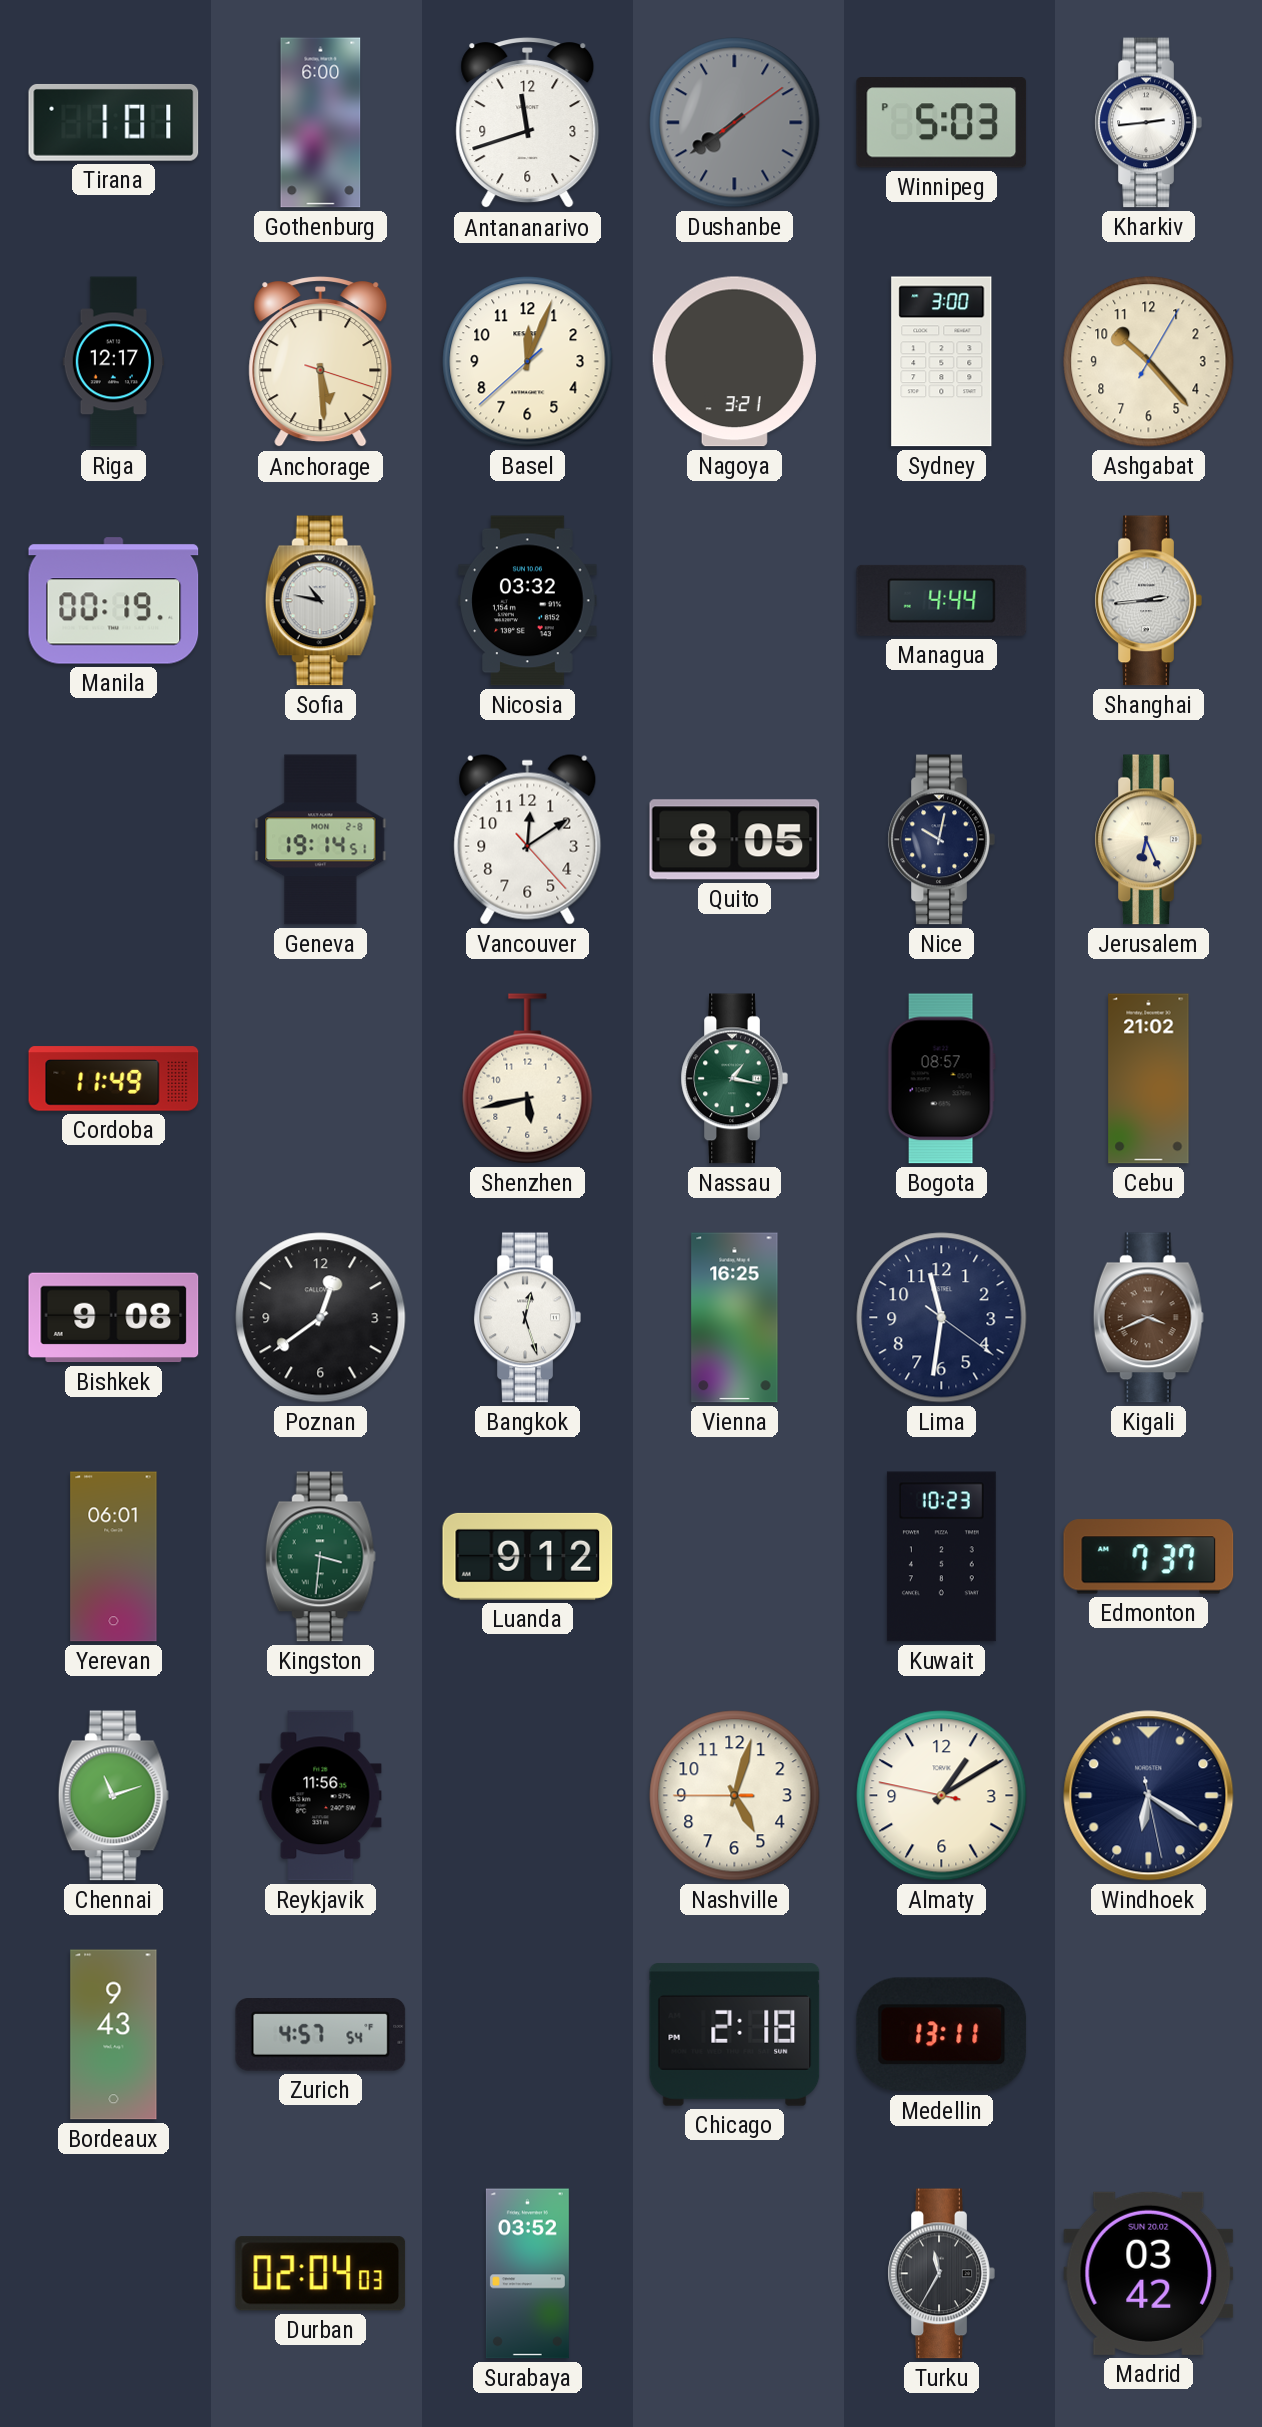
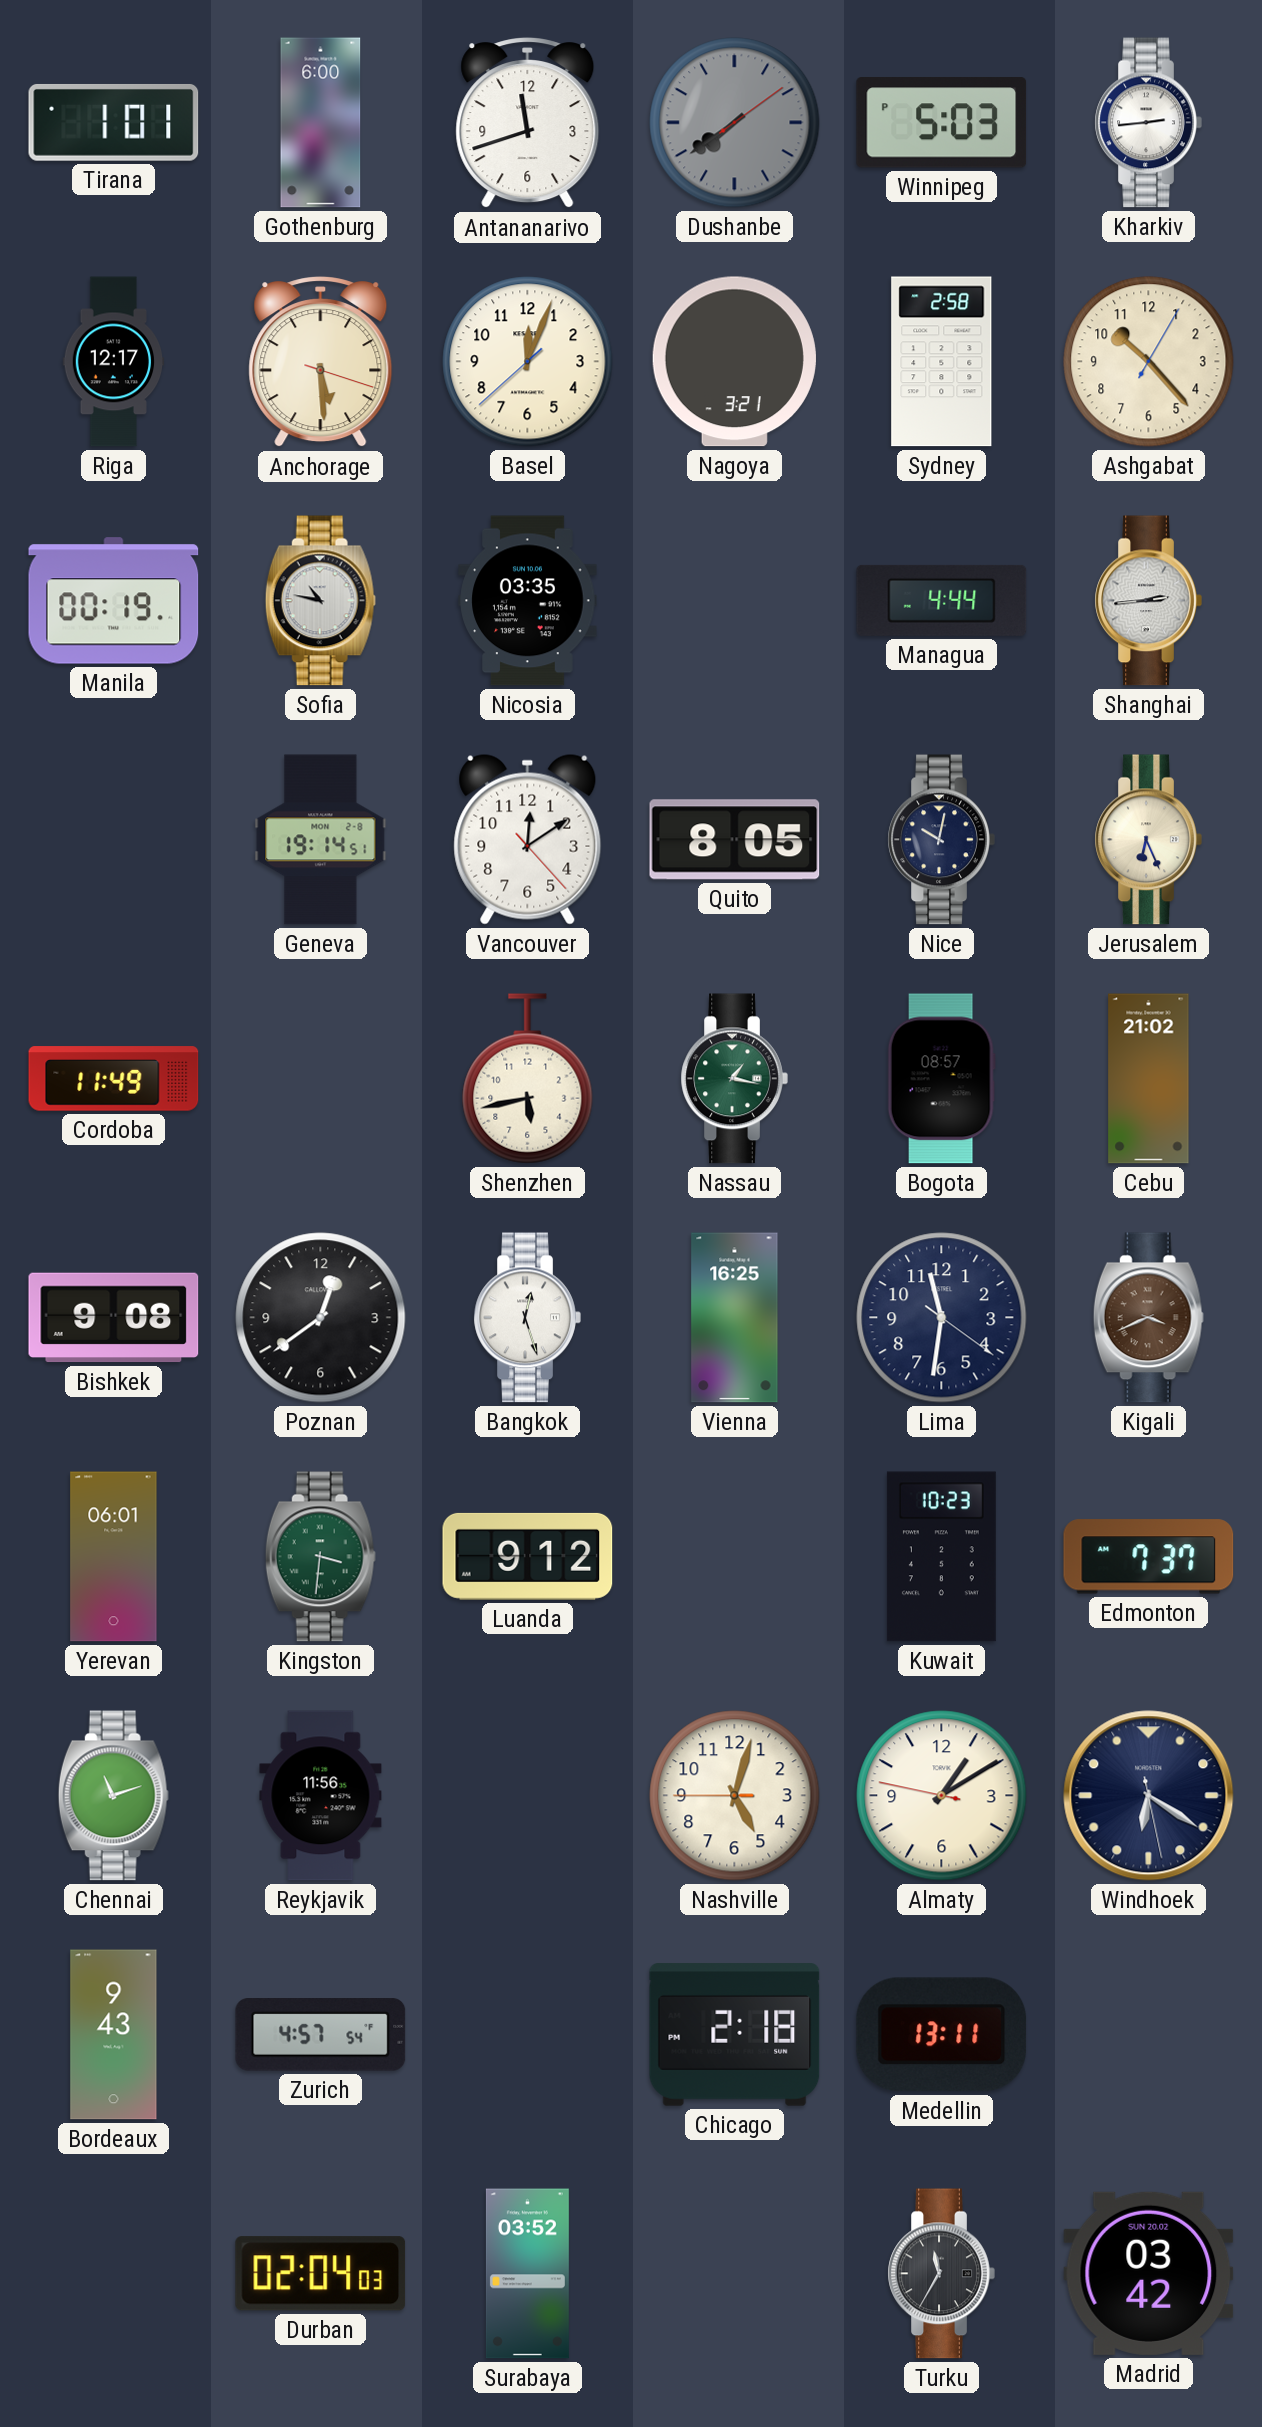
Sydney: 3:00 -> 2:58
Nicosia: 03:32 -> 03:35
